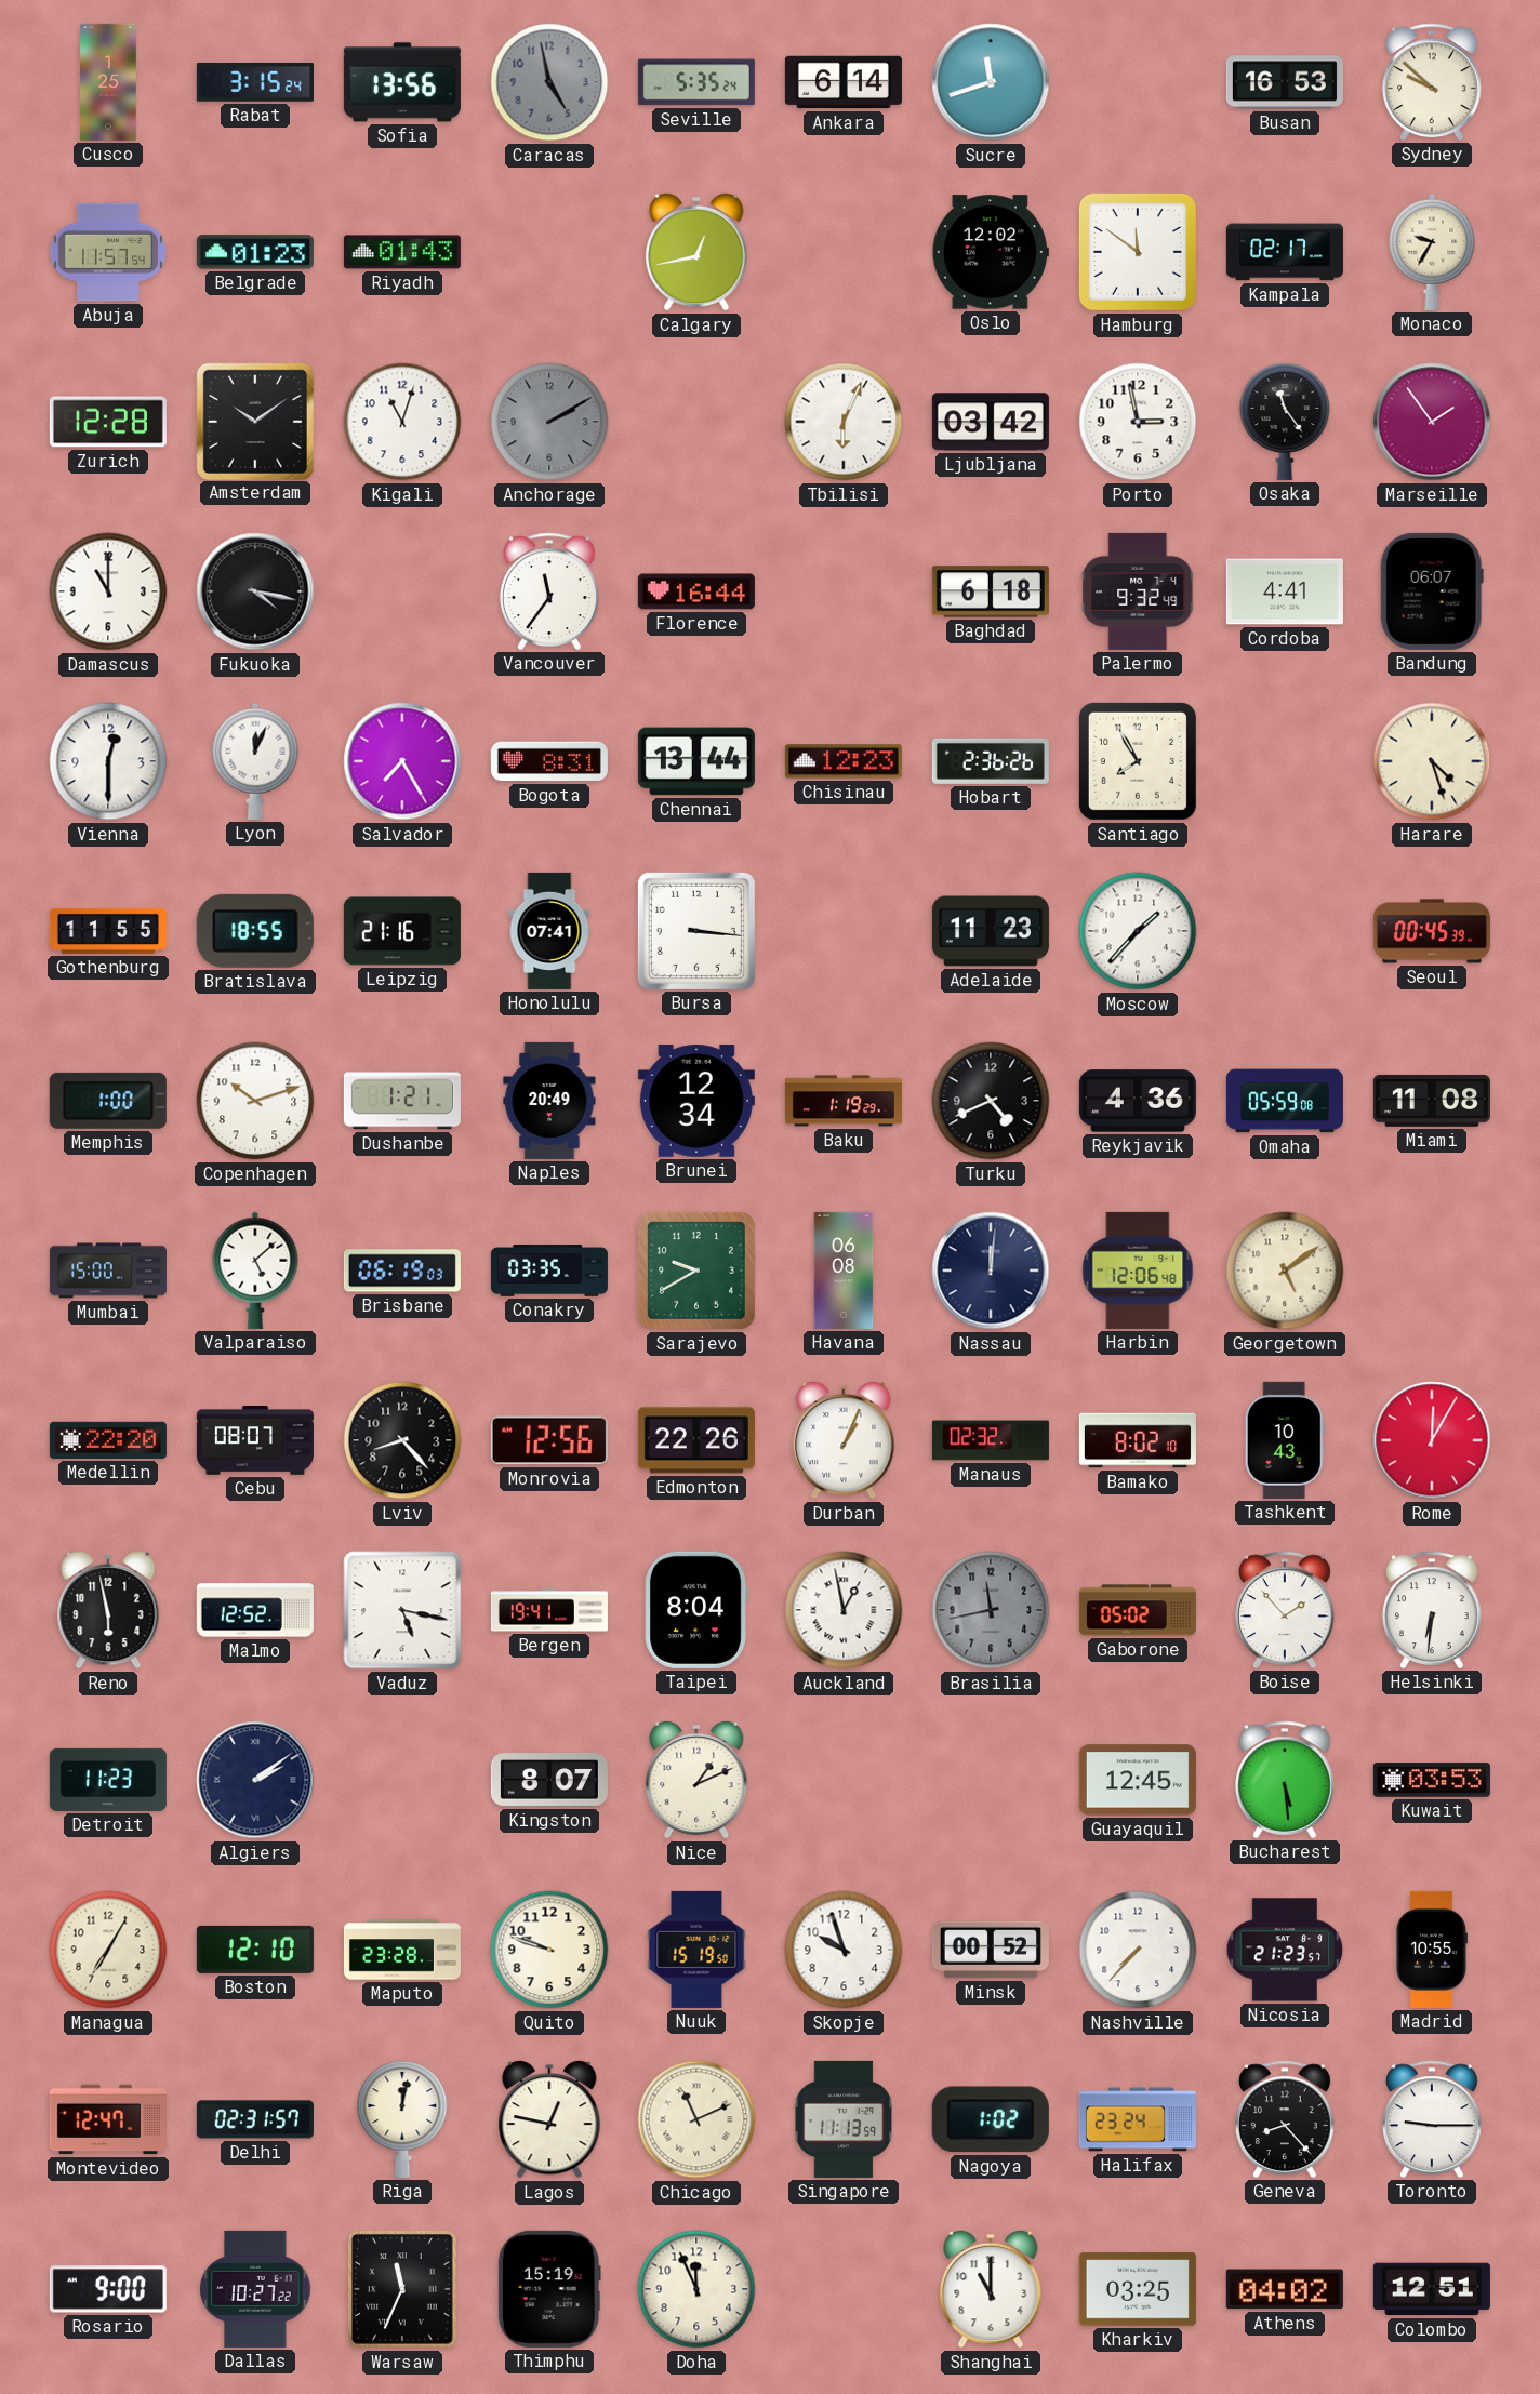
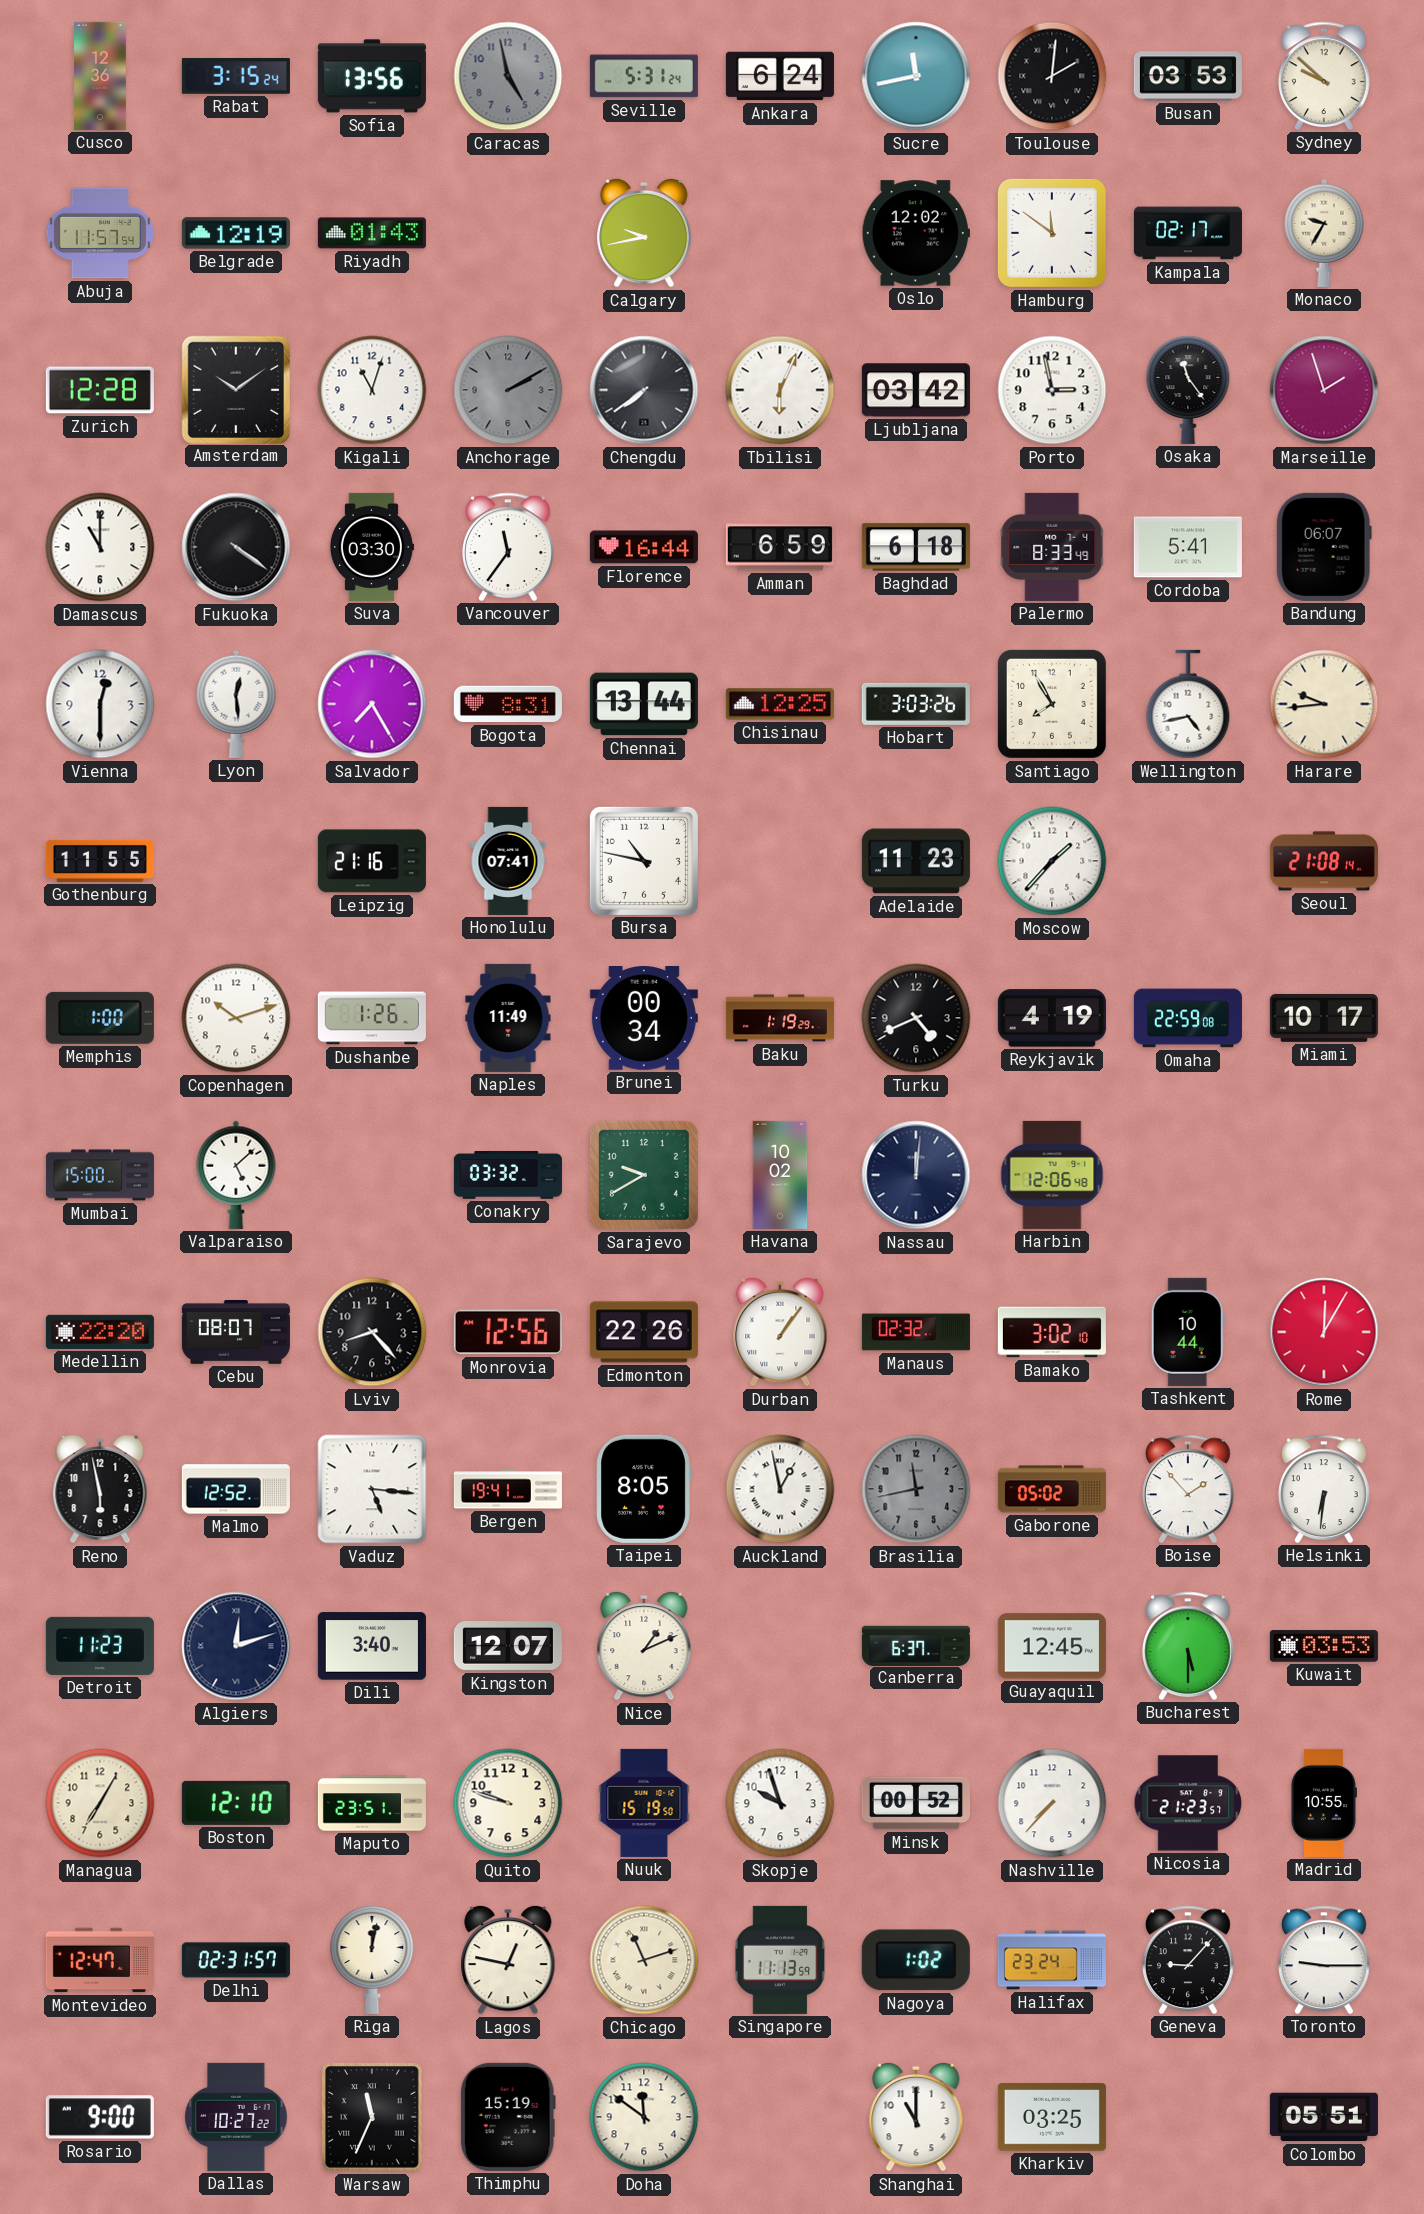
Cusco: 1:25 -> 12:36
Seville: 5:35 -> 5:31
Ankara: 6:14 -> 6:24
Sucre: 11:42 -> 11:43
Toulouse: none -> 2:01
Busan: 16:53 -> 03:53
Belgrade: 01:23 -> 12:19
Calgary: 12:43 -> 9:43
Chengdu: none -> 7:39
Marseille: 1:54 -> 1:57
Fukuoka: 4:17 -> 4:21
Suva: none -> 03:30
Amman: none -> 6:59
Palermo: 9:32 -> 8:33
Cordoba: 4:41 -> 5:41
Lyon: 12:04 -> 12:29
Chisinau: 12:23 -> 12:25
Hobart: 2:36 -> 3:03
Wellington: none -> 4:43
Harare: 4:27 -> 9:44
Bratislava: 18:55 -> none
Bursa: 3:16 -> 10:47
Seoul: 00:45 -> 21:08
Dushanbe: 1:21 -> 1:26
Naples: 20:49 -> 11:49
Brunei: 12:34 -> 00:34
Reykjavik: 4:36 -> 4:19
Omaha: 05:59 -> 22:59
Miami: 11:08 -> 10:17
Brisbane: 06:19 -> none
Conakry: 03:35 -> 03:32
Havana: 06:08 -> 10:02
Georgetown: 5:09 -> none
Durban: 1:04 -> 1:06
Bamako: 8:02 -> 3:02
Tashkent: 10:43 -> 10:44
Vaduz: 5:17 -> 5:16
Taipei: 8:04 -> 8:05
Algiers: 2:09 -> 12:12
Dili: none -> 3:40
Kingston: 8:07 -> 12:07
Canberra: none -> 6:37
Bucharest: 5:29 -> 5:30
Maputo: 23:28 -> 23:51
Chicago: 11:11 -> 11:12
Geneva: 8:23 -> 9:07
Doha: 11:56 -> 11:51
Athens: 04:02 -> none
Colombo: 12:51 -> 05:51
